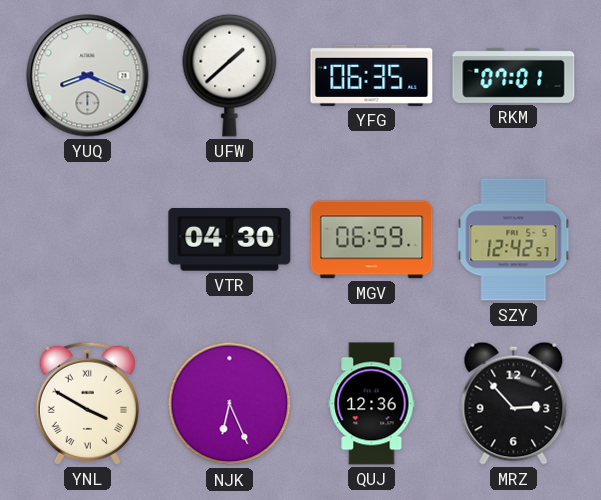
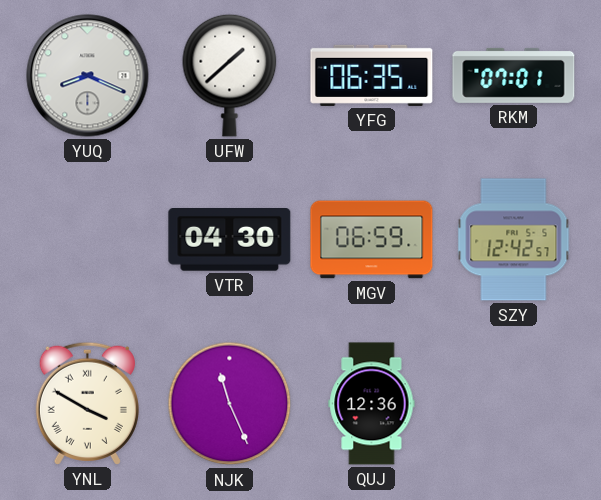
NJK: 6:26 -> 11:26
MRZ: 2:53 -> none
